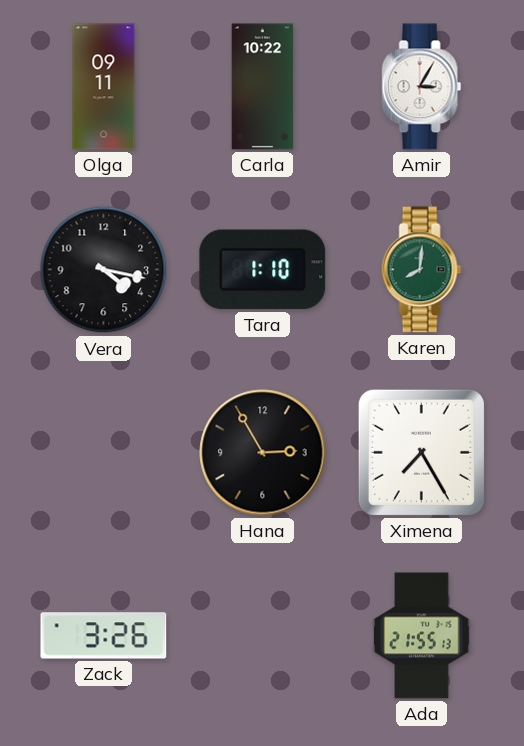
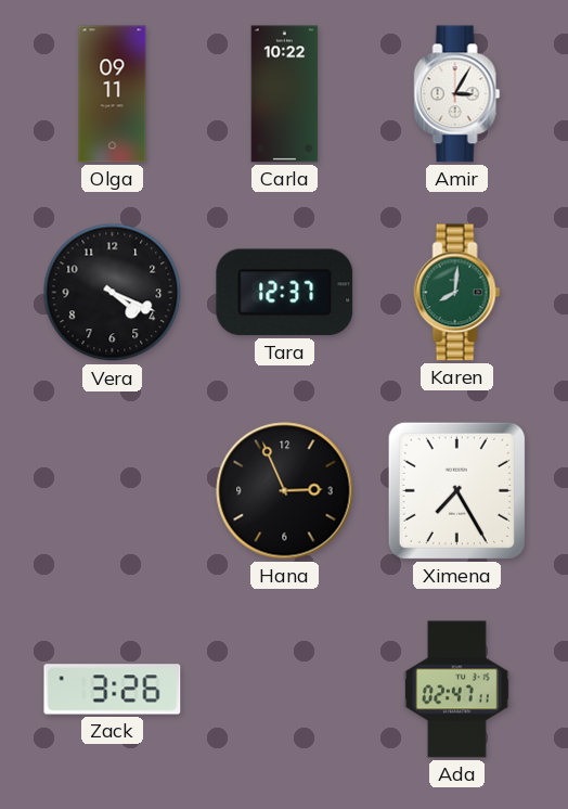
Vera: 4:17 -> 4:19
Tara: 1:10 -> 12:37
Hana: 2:55 -> 2:56
Ada: 21:55 -> 02:47
